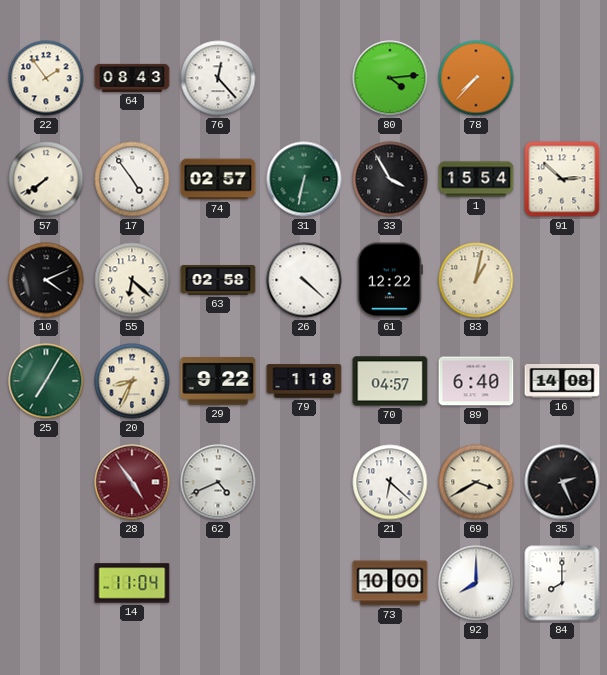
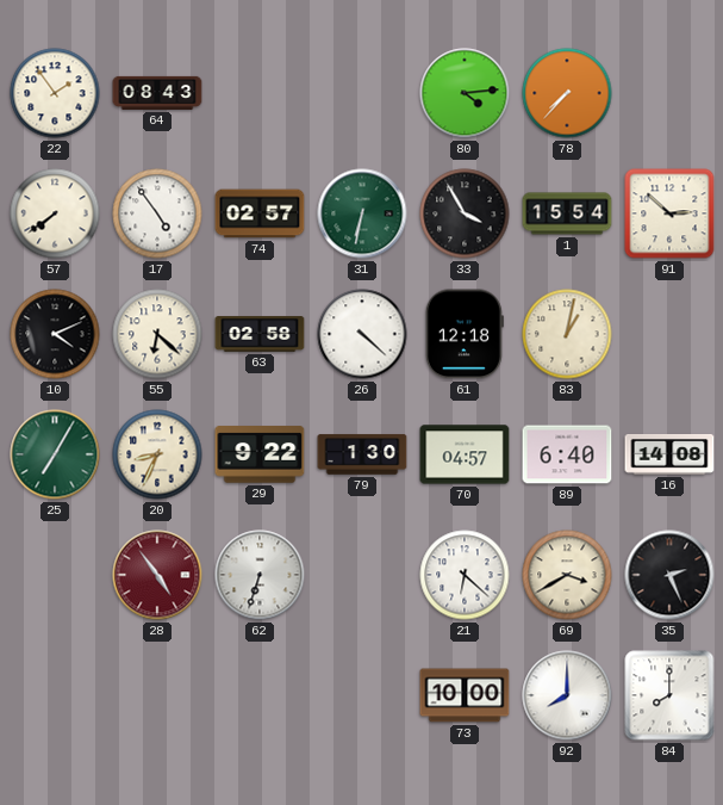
76: 12:23 -> none
61: 12:22 -> 12:18
79: 1:18 -> 1:30
62: 4:41 -> 6:33
14: 11:04 -> none
